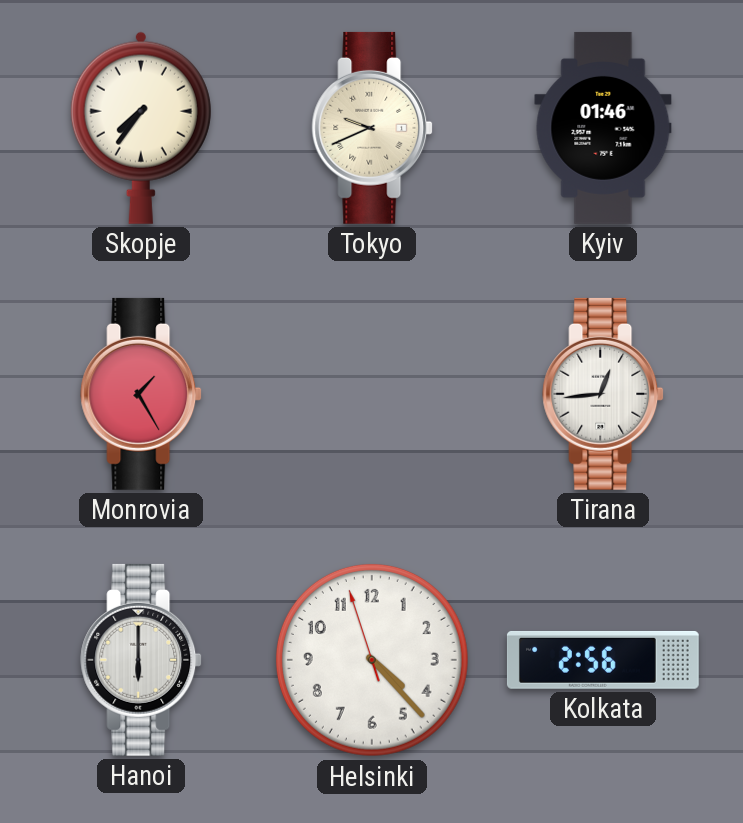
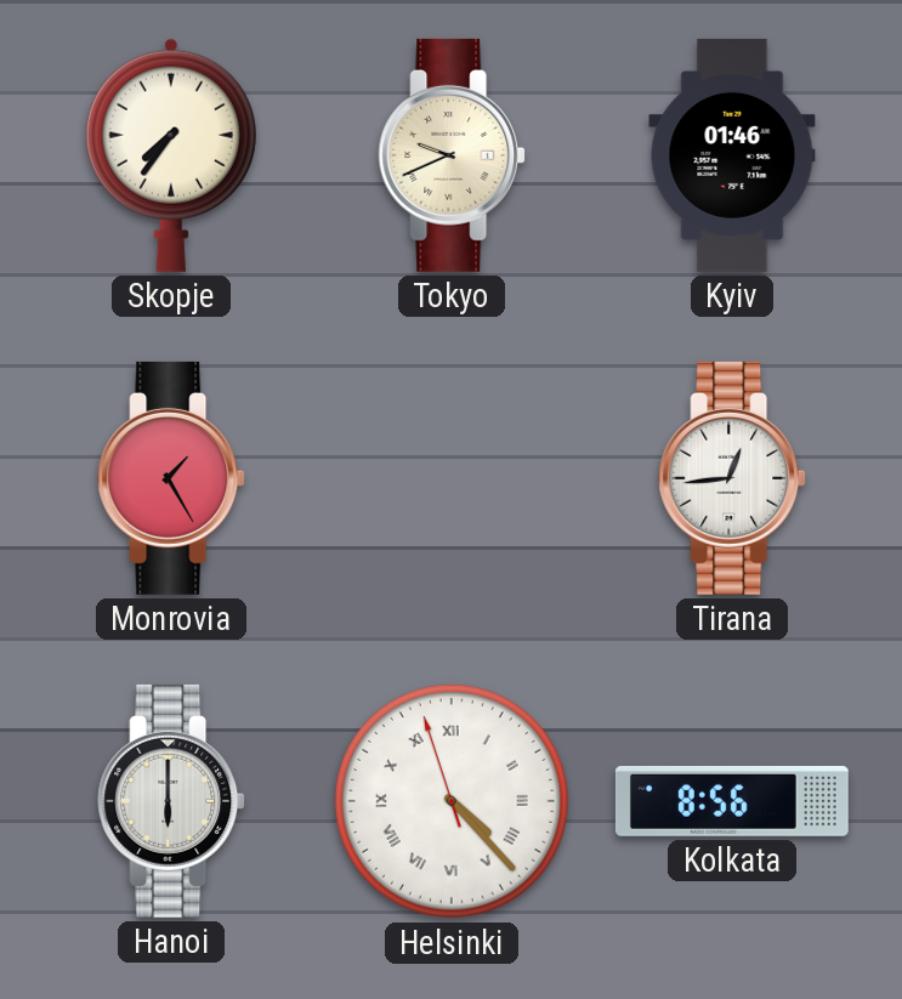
Helsinki numerals: Arabic -> Roman
Kolkata: 2:56 -> 8:56
